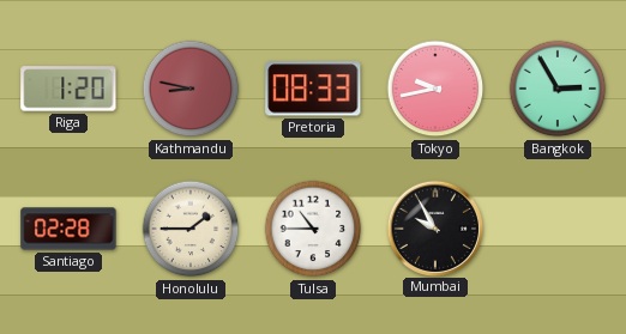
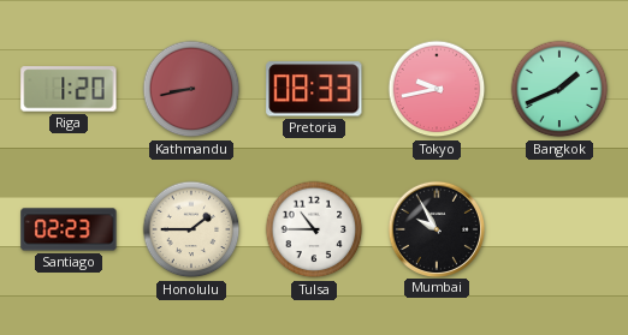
Kathmandu: 8:47 -> 8:43
Bangkok: 2:55 -> 1:41
Santiago: 02:28 -> 02:23
